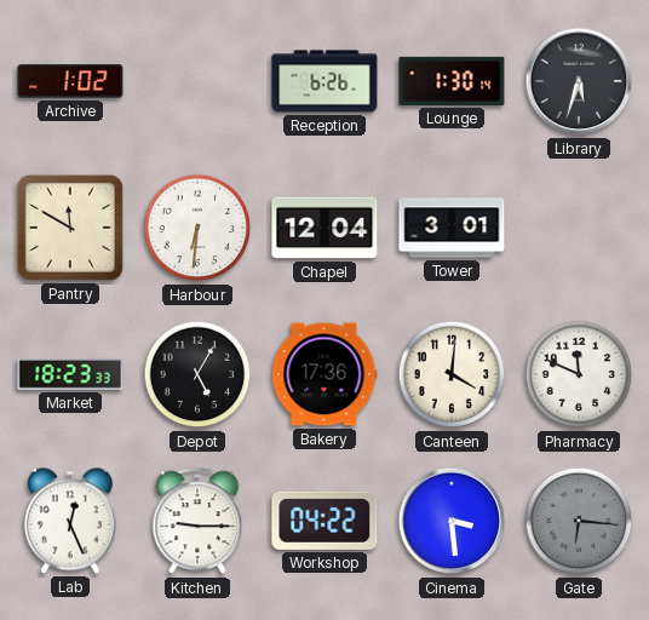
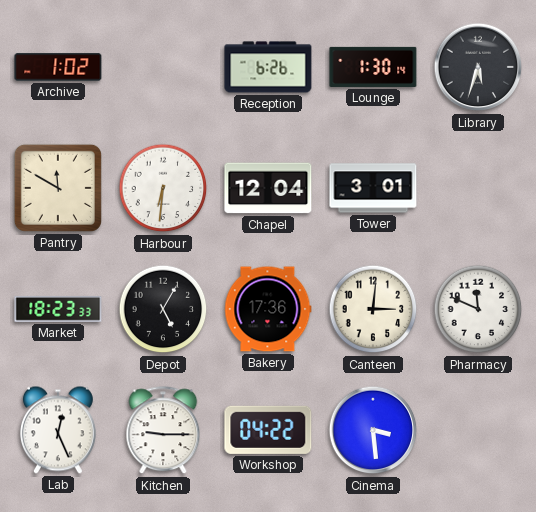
Canteen: 4:01 -> 3:01
Gate: 6:16 -> none
